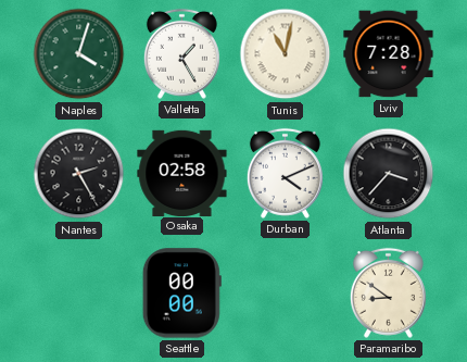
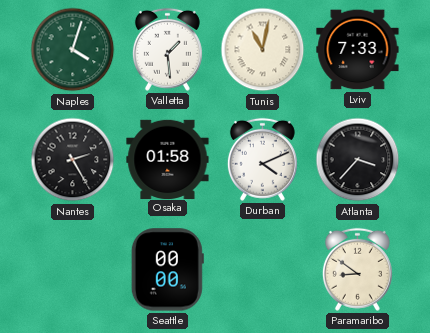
Valletta: 1:25 -> 1:29
Lviv: 7:28 -> 7:33
Osaka: 02:58 -> 01:58
